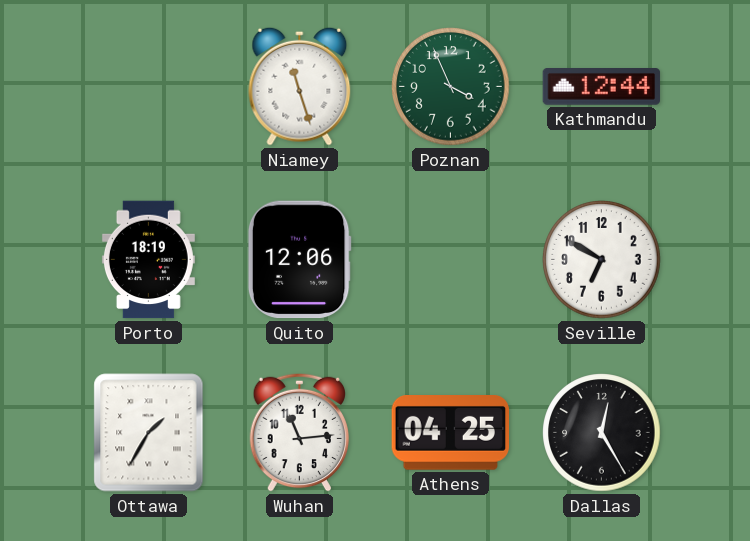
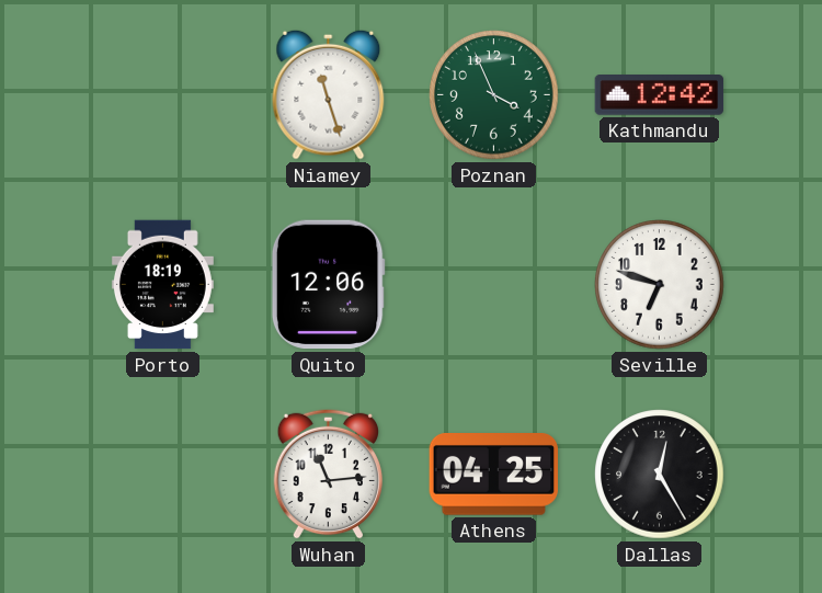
Kathmandu: 12:44 -> 12:42
Seville: 6:50 -> 6:48
Ottawa: 1:35 -> none
